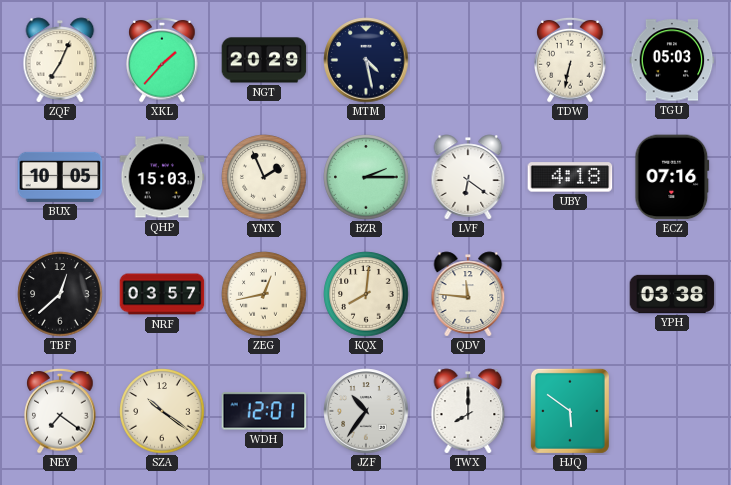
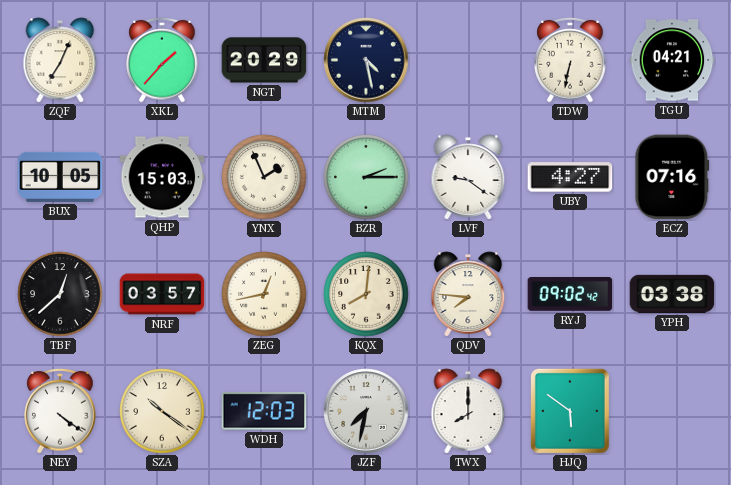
TGU: 05:03 -> 04:21
LVF: 6:21 -> 9:21
UBY: 4:18 -> 4:27
QDV: 11:46 -> 7:46
RYJ: none -> 09:02
NEY: 7:21 -> 4:21
WDH: 12:01 -> 12:03
JZF: 10:36 -> 7:32
